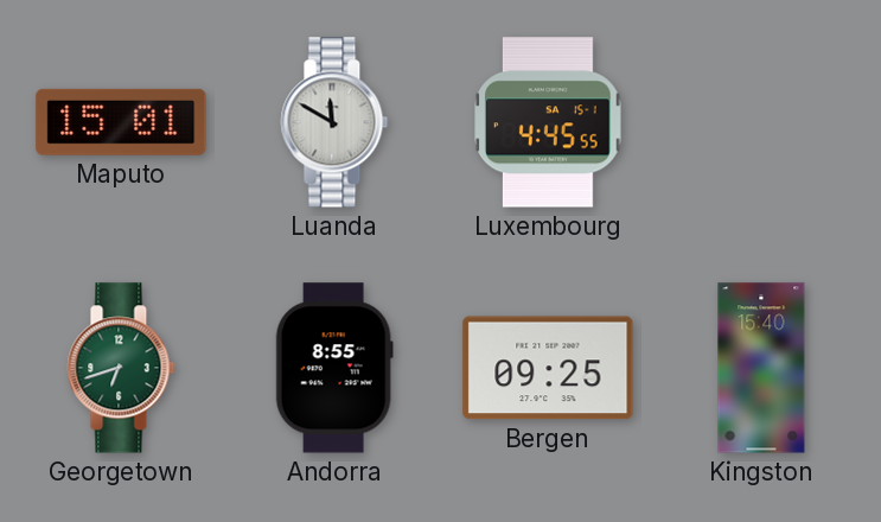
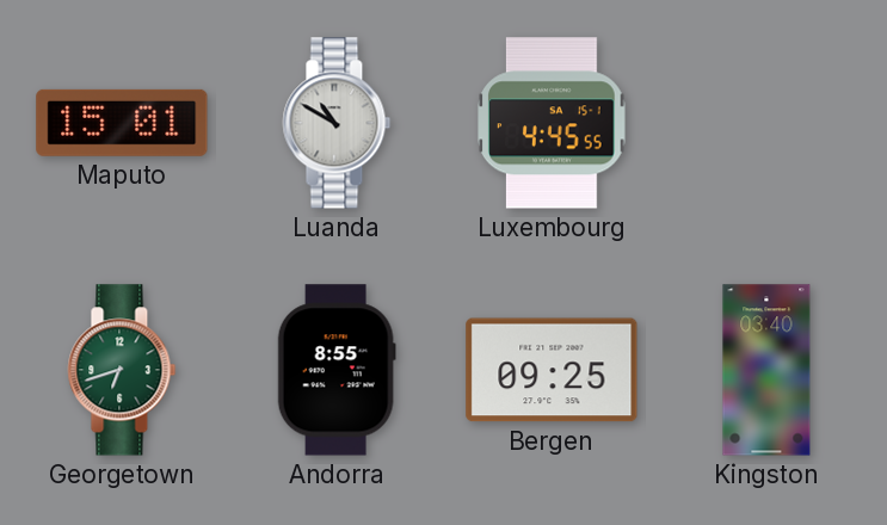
Luanda: 11:50 -> 10:50
Kingston: 15:40 -> 03:40
